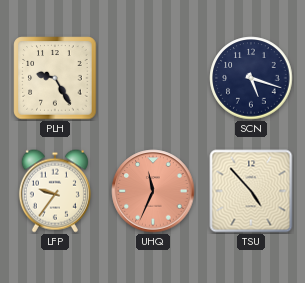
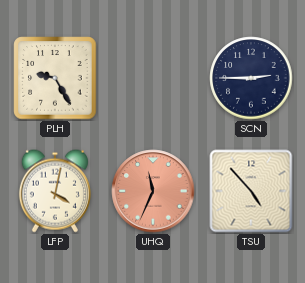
SCN: 5:18 -> 2:45
LFP: 9:36 -> 4:02
